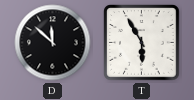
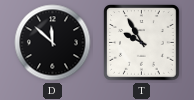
T: 5:55 -> 9:55
